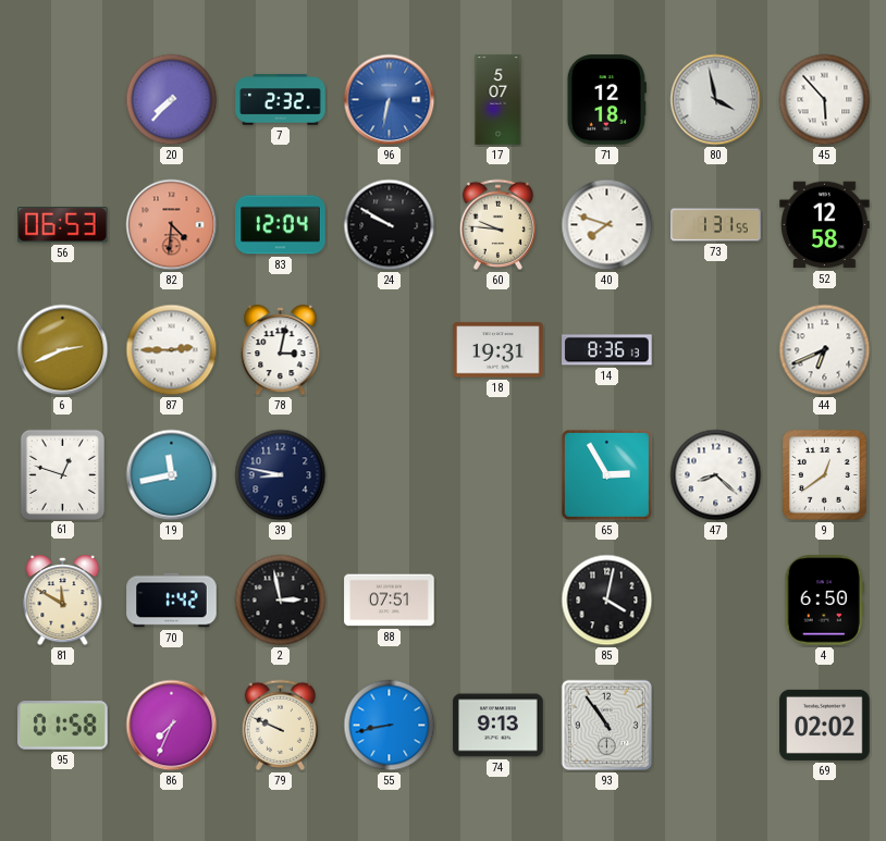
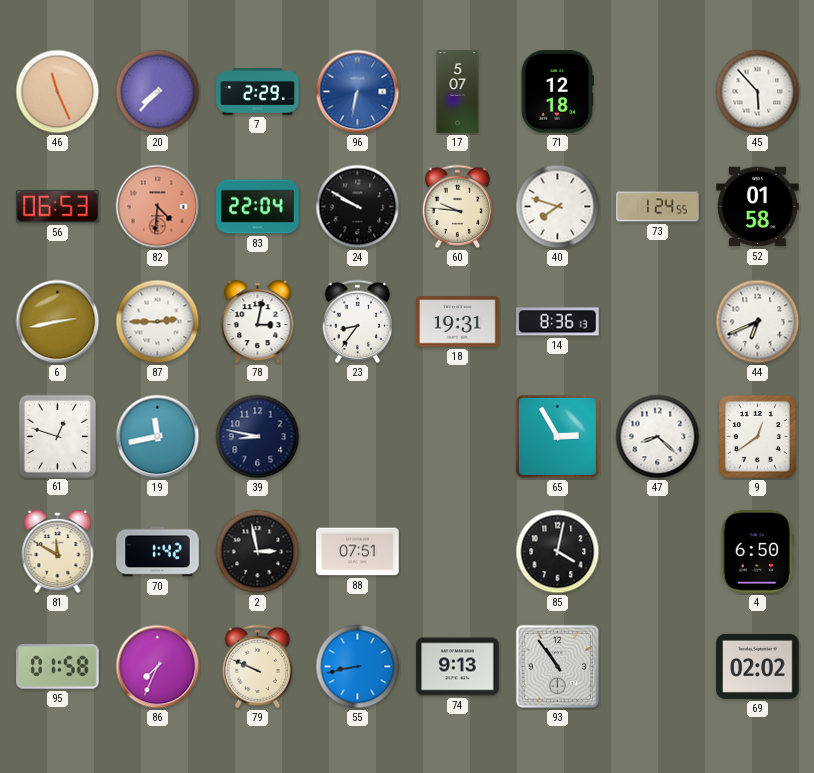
46: none -> 11:26
7: 2:32 -> 2:29
80: 3:58 -> none
83: 12:04 -> 22:04
73: 1:31 -> 1:24
52: 12:58 -> 01:58
6: 2:41 -> 2:43
23: none -> 8:36
